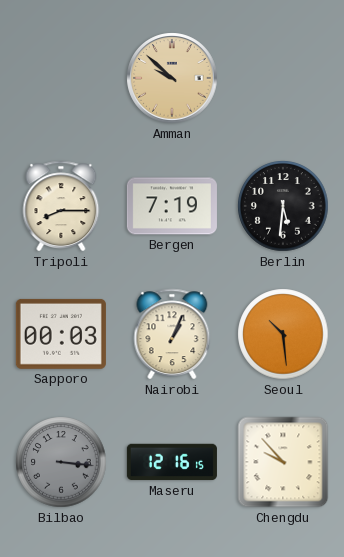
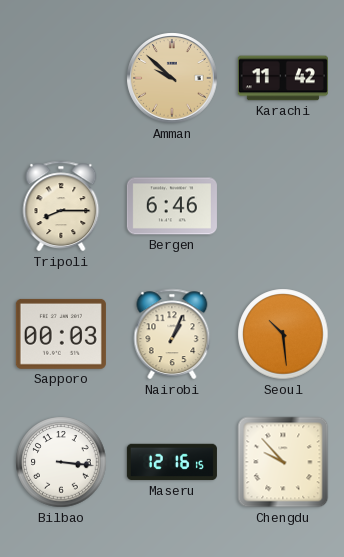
Karachi: none -> 11:42
Bergen: 7:19 -> 6:46
Berlin: 5:31 -> none
Bilbao dial: grey -> white
